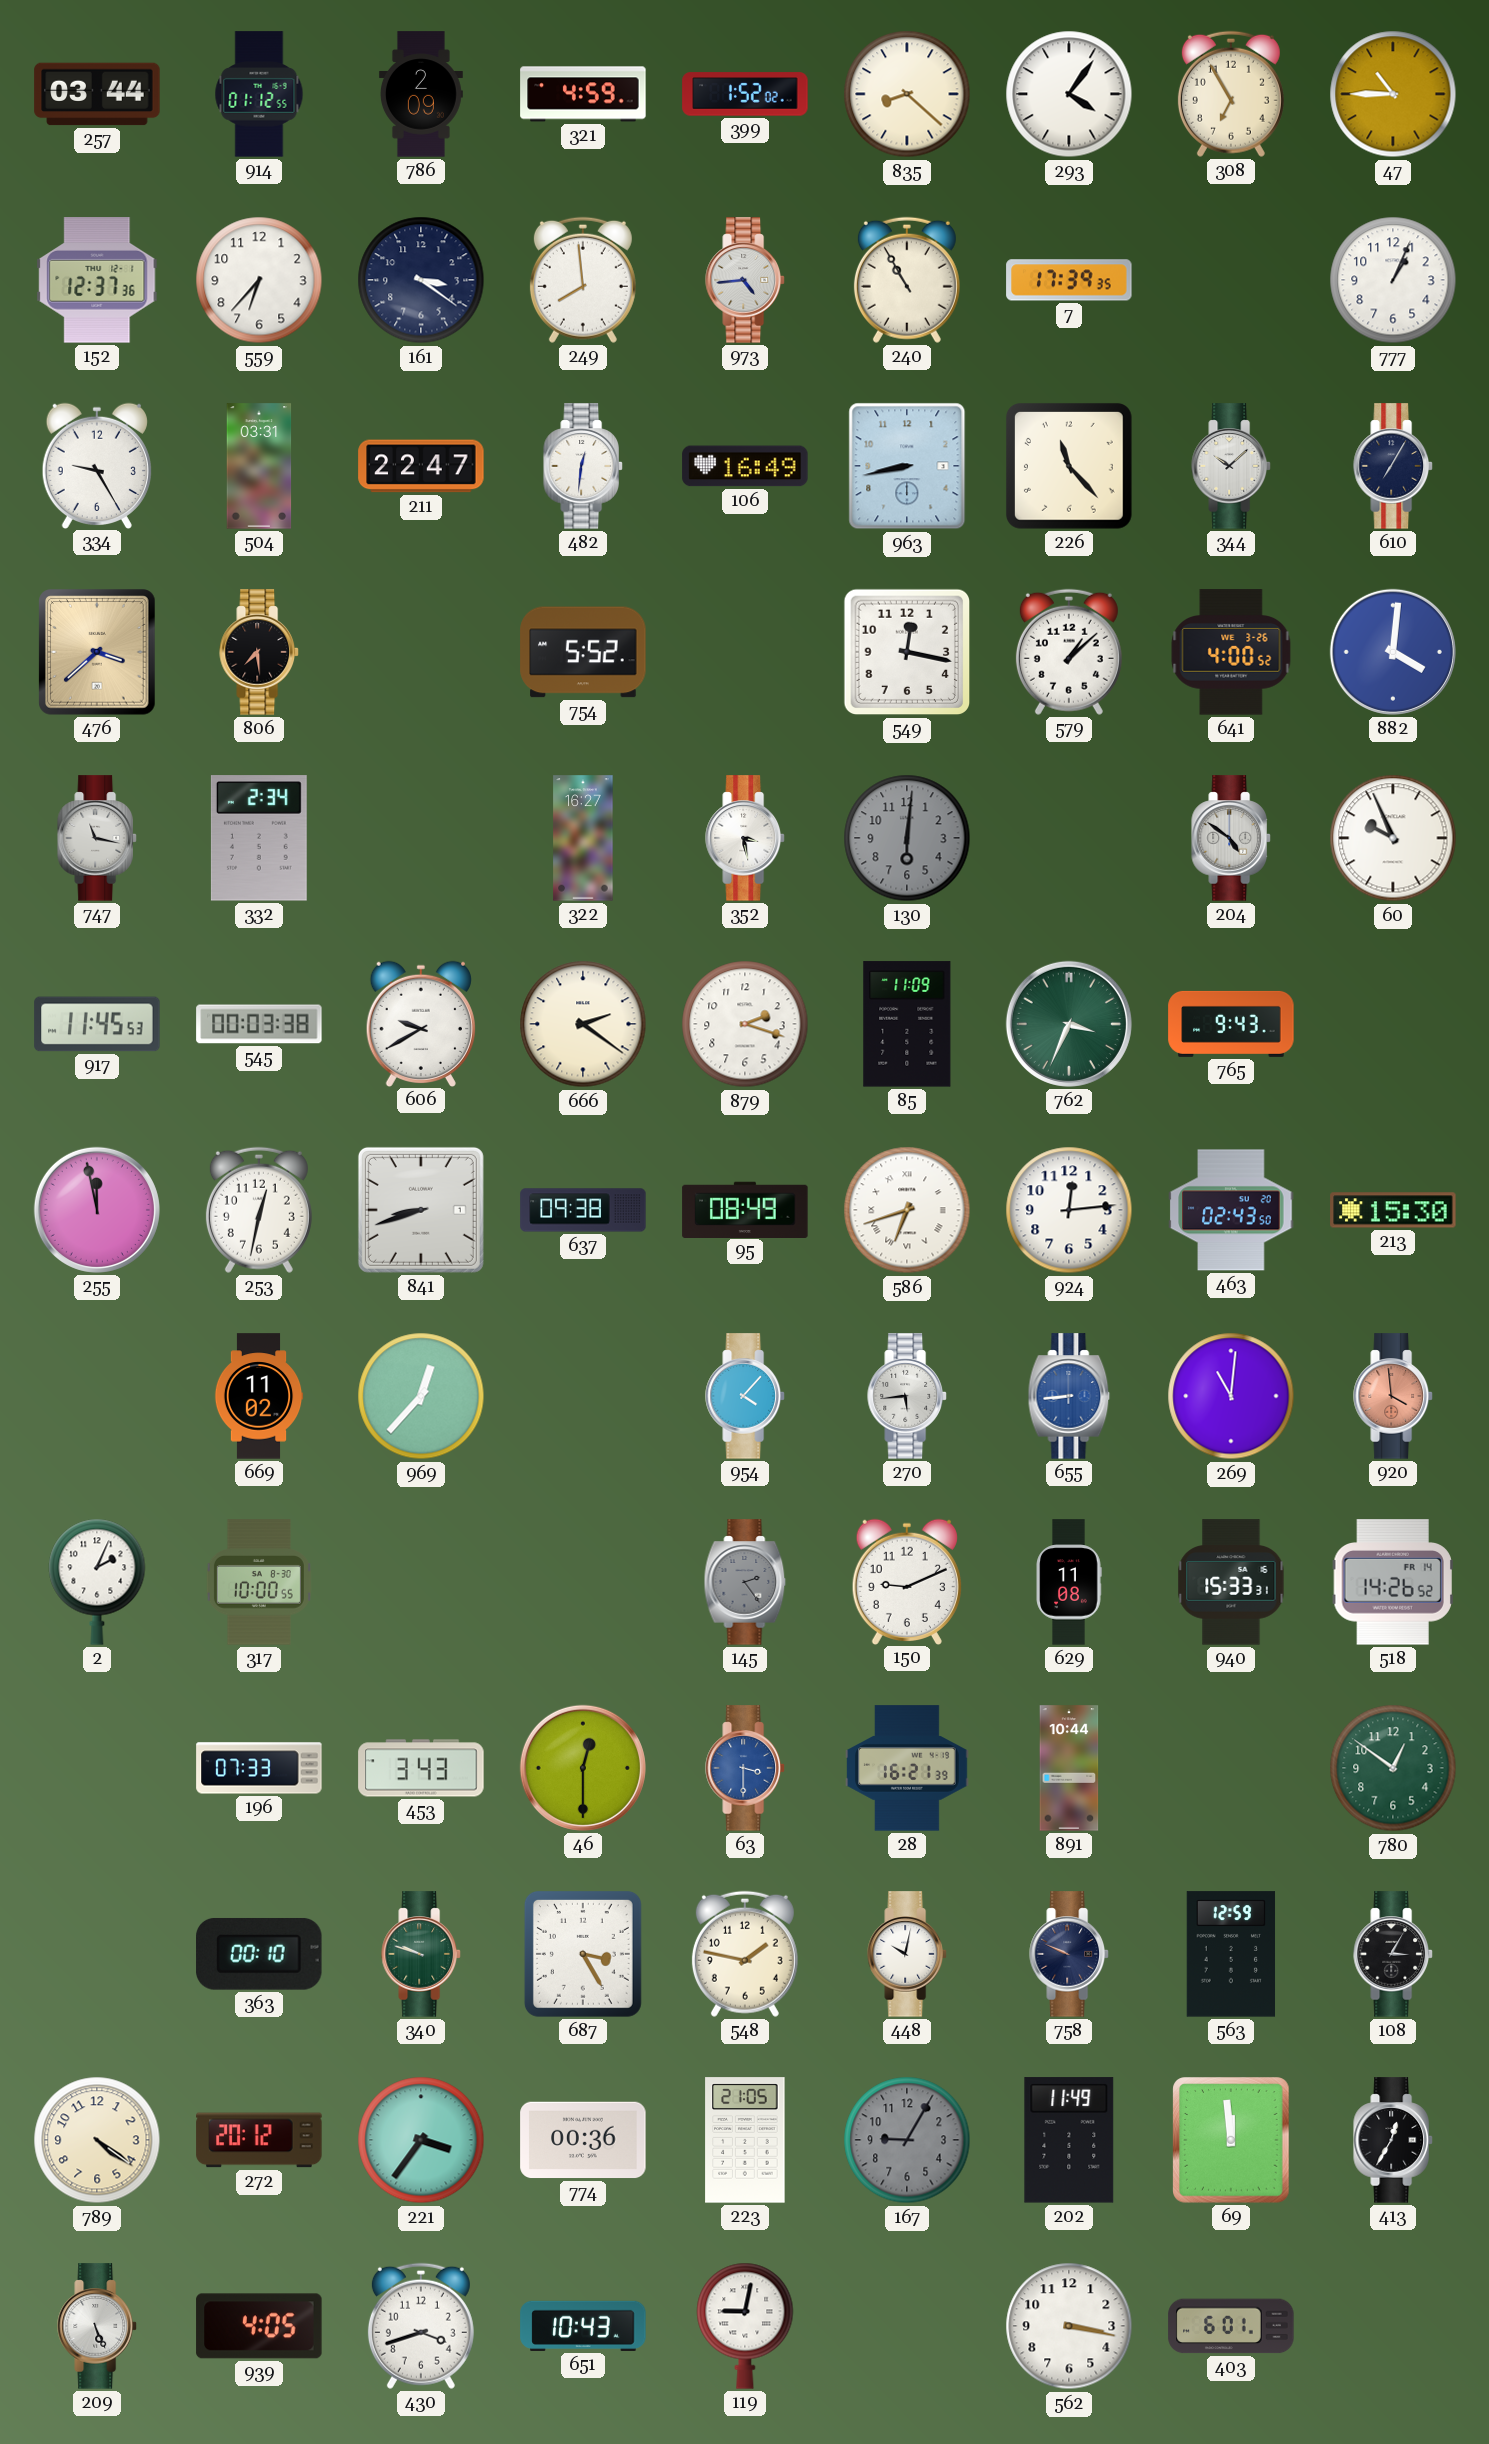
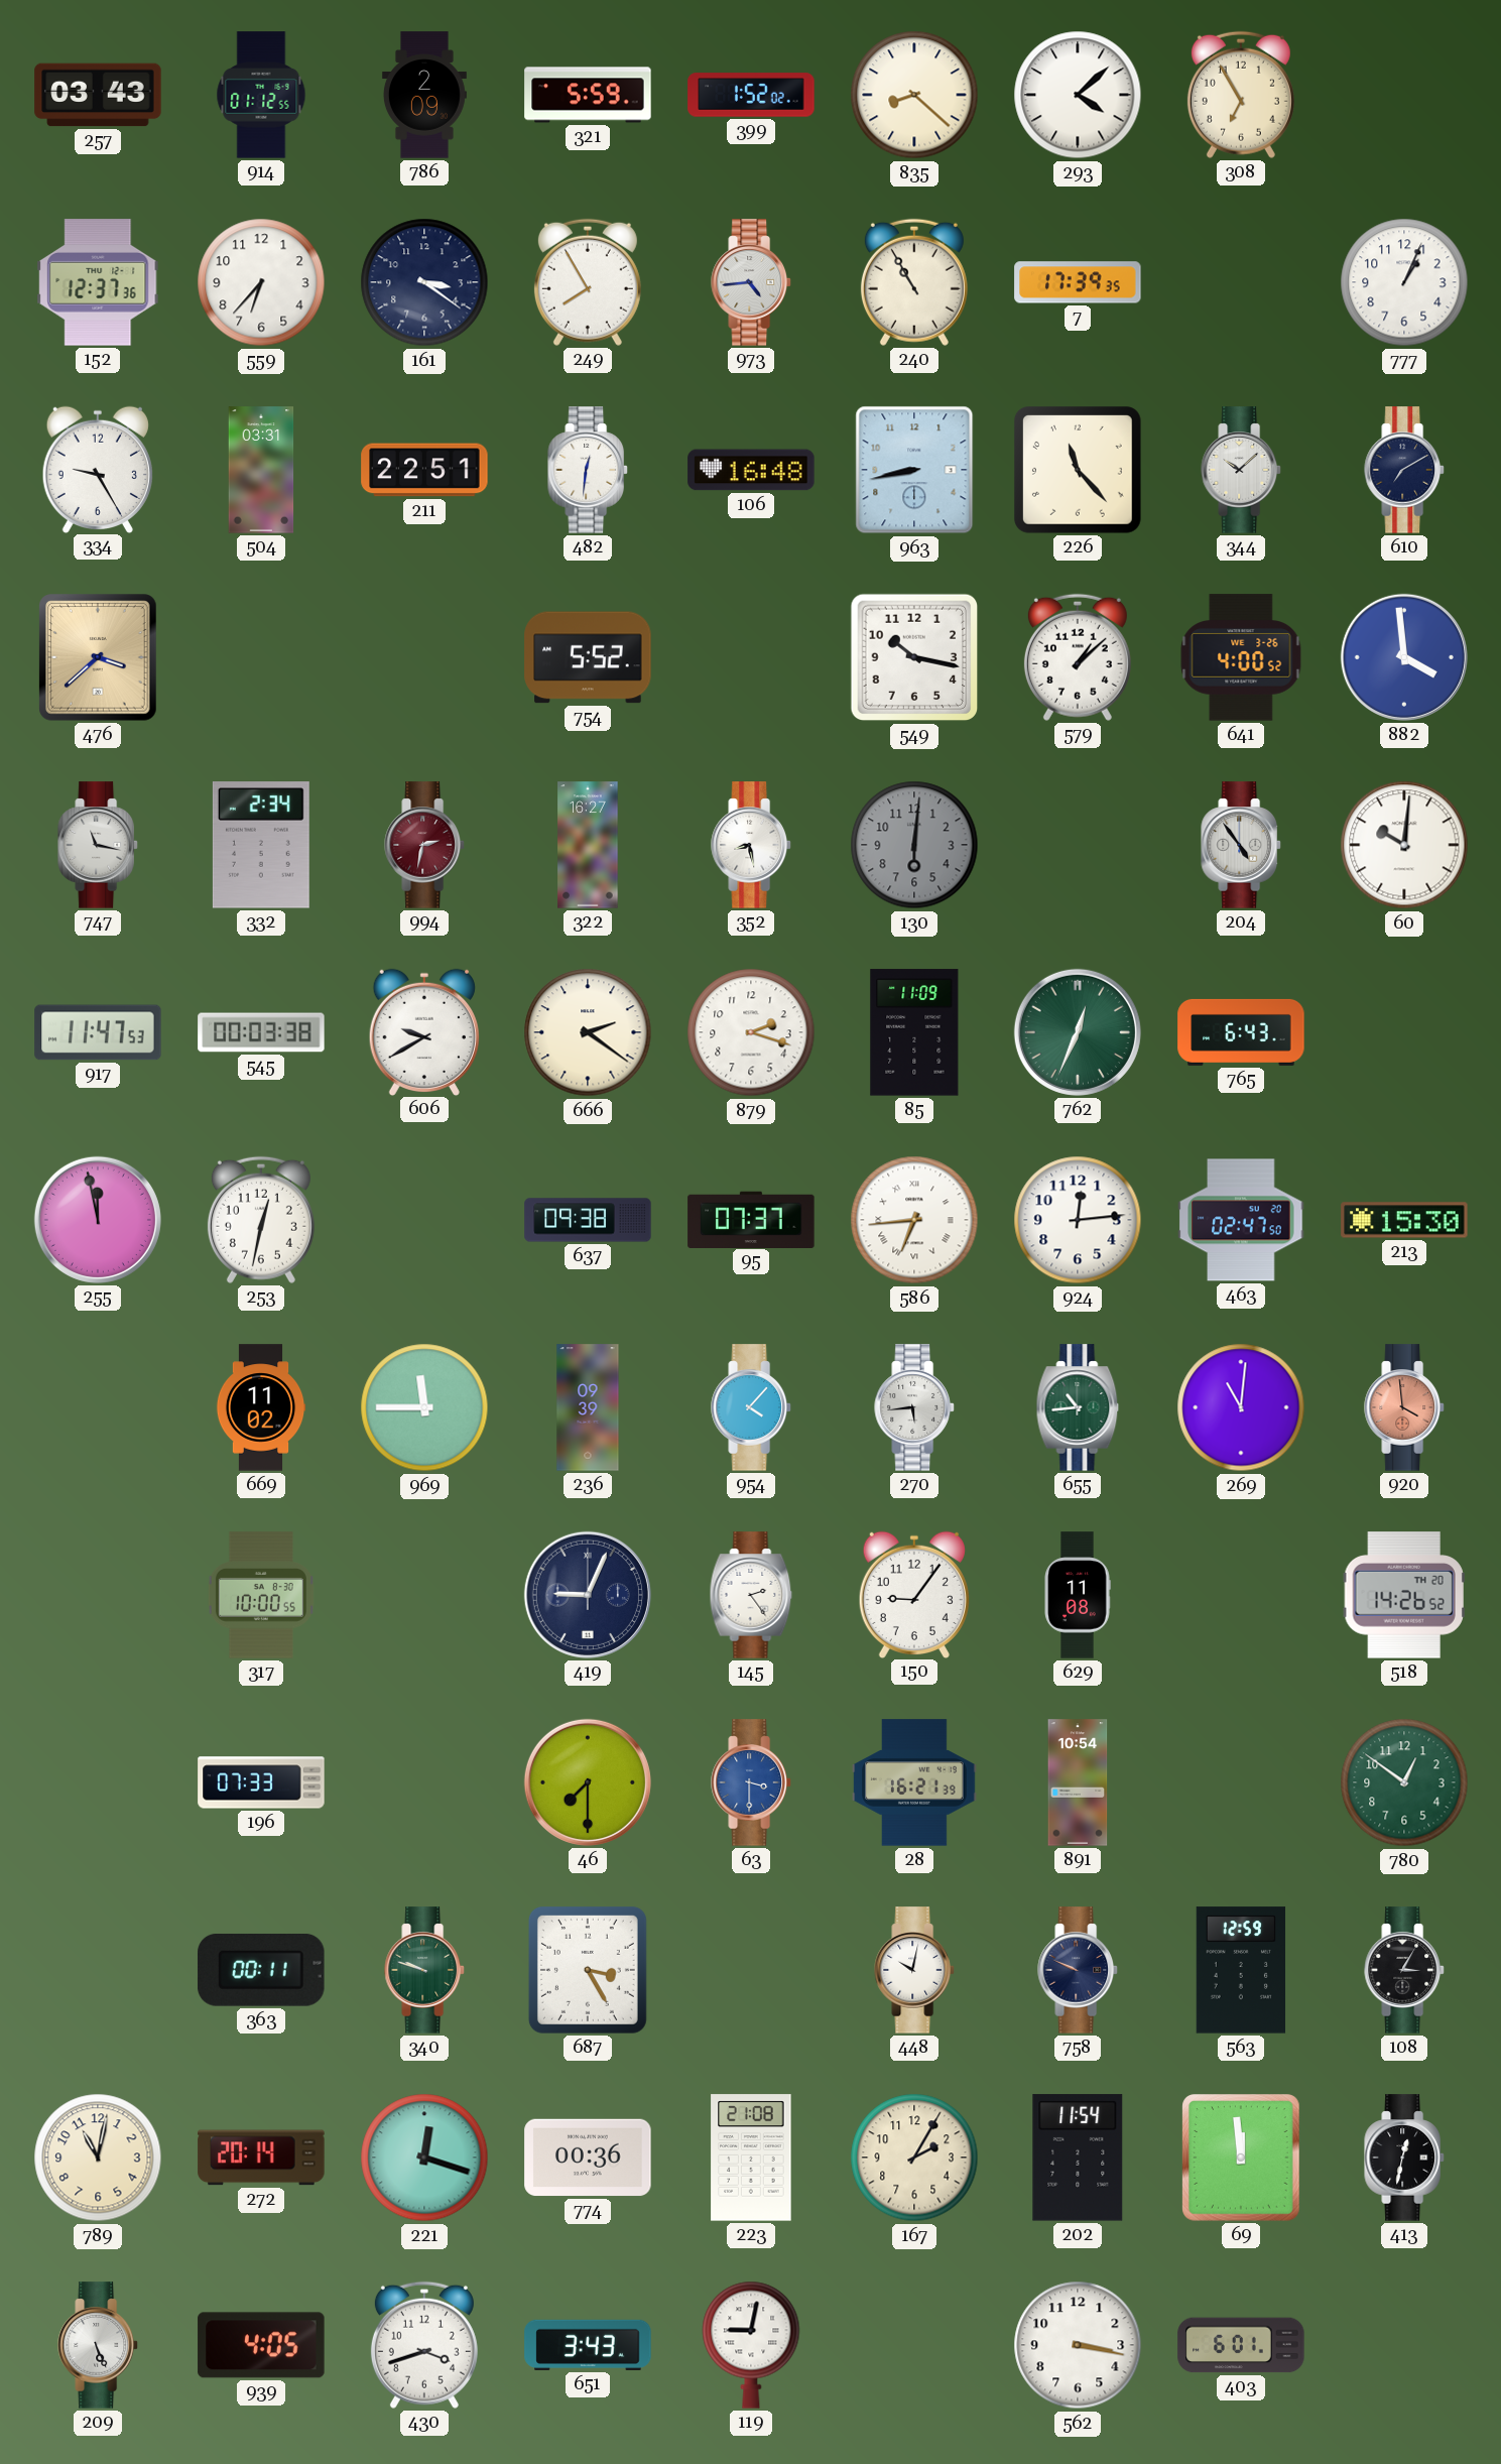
257: 03:44 -> 03:43
321: 4:59 -> 5:59
293: 4:06 -> 4:08
47: 10:45 -> none
249: 7:59 -> 7:55
211: 22:47 -> 22:51
106: 16:49 -> 16:48
610: 7:05 -> 7:10
806: 7:29 -> none
549: 12:17 -> 10:17
882: 4:01 -> 3:59
994: none -> 2:32
352: 3:28 -> 8:28
204: 4:51 -> 4:54
60: 9:56 -> 10:01
917: 11:45 -> 11:47
762: 3:34 -> 12:34
765: 9:43 -> 6:43
841: 8:42 -> none
95: 08:49 -> 07:37
586: 6:42 -> 6:44
463: 02:43 -> 02:47
969: 12:37 -> 11:45
236: none -> 09:39
655: 8:44 -> 10:44
655 dial: blue -> green
2: 2:04 -> none
419: none -> 9:04
145 dial: grey -> white
150: 9:11 -> 9:06
940: 15:33 -> none
518 date: FR 14 -> TH 20
453: 3:43 -> none
46: 12:30 -> 7:30
891: 10:44 -> 10:54
363: 00:10 -> 00:11
548: 1:47 -> none
789: 4:21 -> 11:02
272: 20:12 -> 20:14
221: 3:36 -> 12:18
223: 21:05 -> 21:08
167: 9:05 -> 2:05
167 dial: grey -> cream
202: 11:49 -> 11:54
413: 12:35 -> 12:32
651: 10:43 -> 3:43
